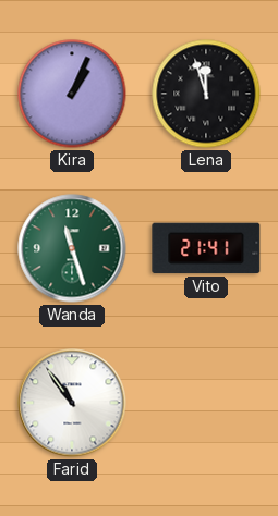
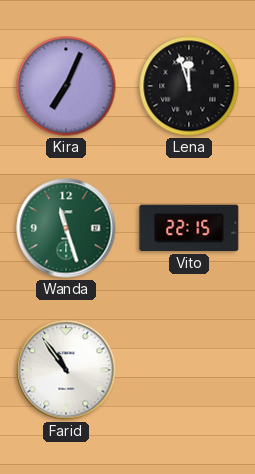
Kira: 1:04 -> 7:04
Vito: 21:41 -> 22:15
